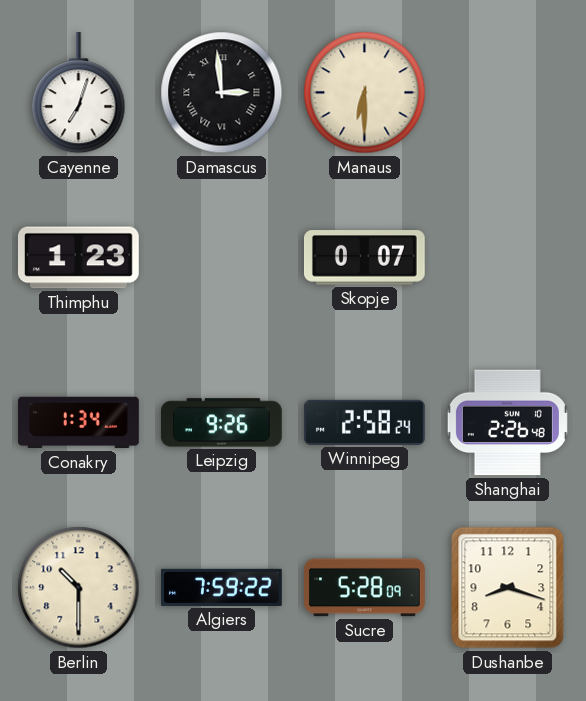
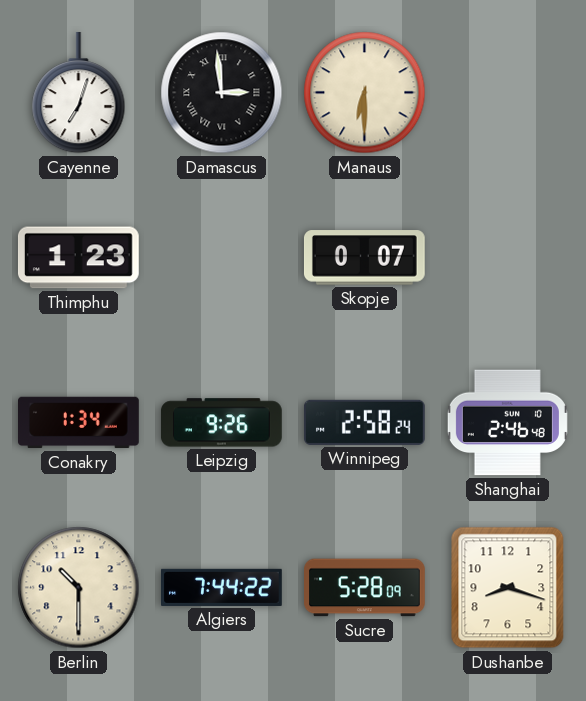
Shanghai: 2:26 -> 2:46
Algiers: 7:59 -> 7:44
